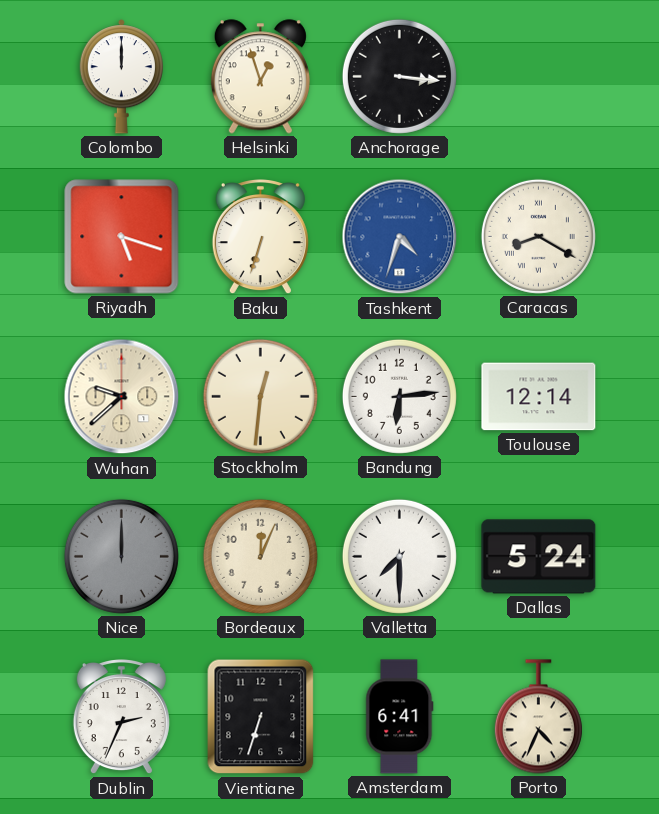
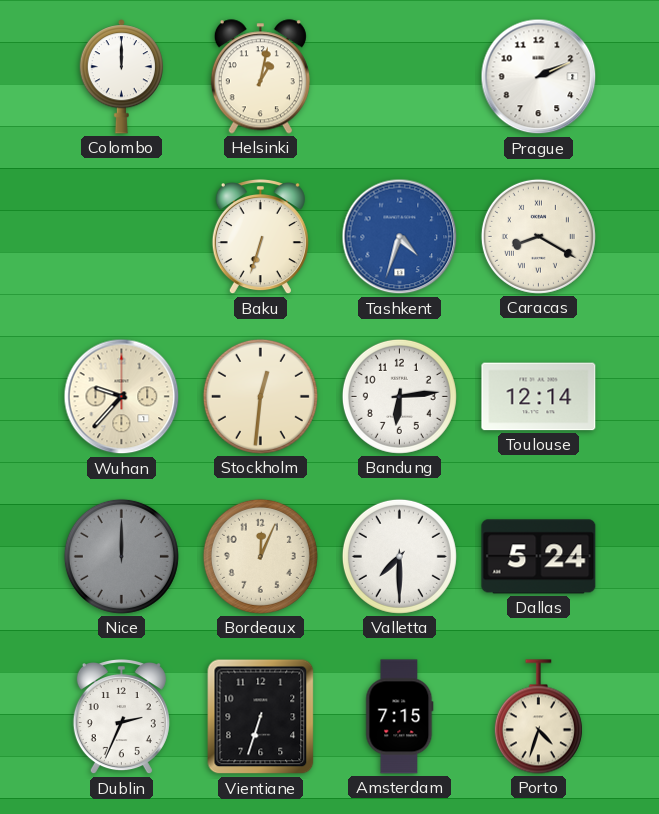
Helsinki: 12:57 -> 1:02
Anchorage: 3:16 -> none
Prague: none -> 2:11
Riyadh: 5:18 -> none
Wuhan: 9:38 -> 9:37
Amsterdam: 6:41 -> 7:15
Porto: 4:34 -> 4:33
